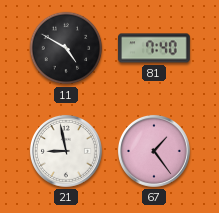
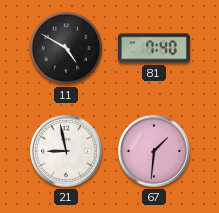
67: 1:24 -> 1:31
